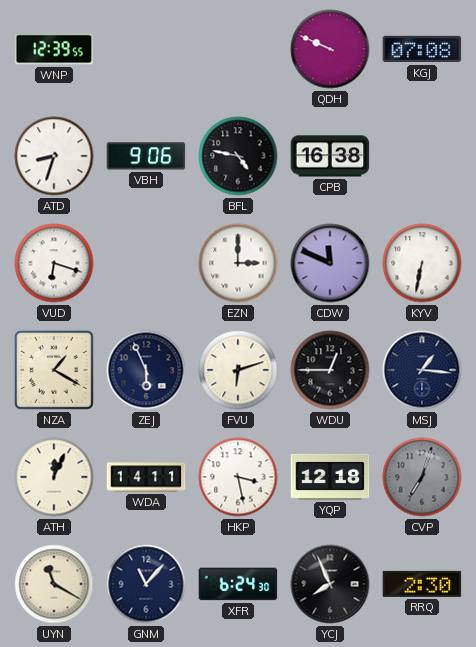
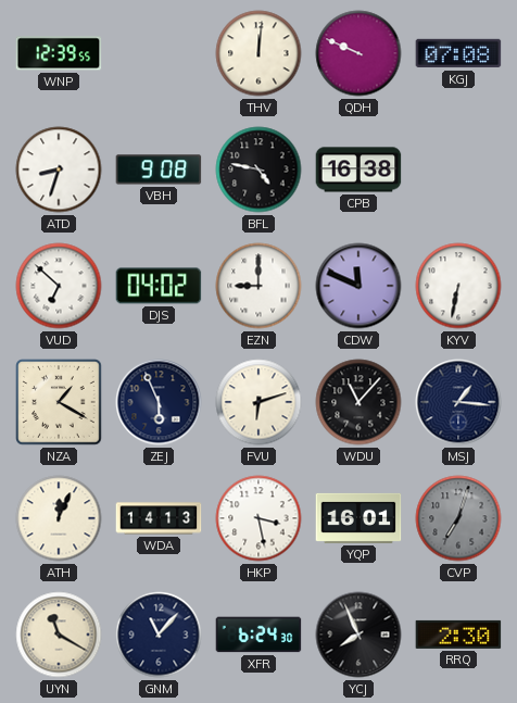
THV: none -> 12:01
VBH: 9:06 -> 9:08
VUD: 6:18 -> 6:52
DJS: none -> 04:02
EZN: 3:00 -> 9:00
WDU: 12:45 -> 11:07
WDA: 14:11 -> 14:13
YQP: 12:18 -> 16:01
